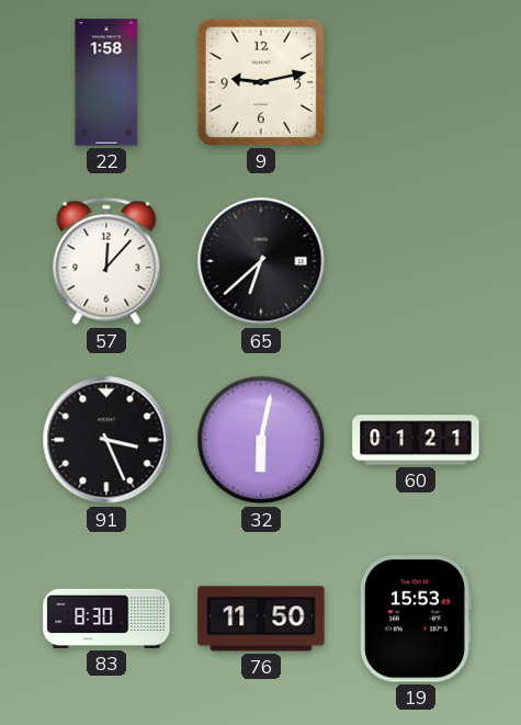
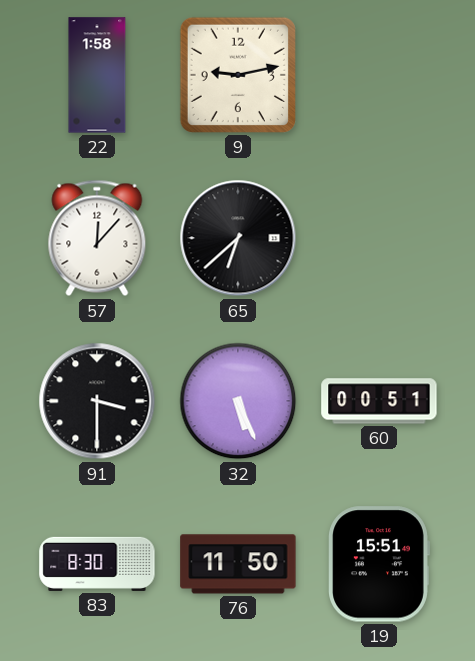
91: 3:26 -> 3:30
32: 6:02 -> 5:26
60: 01:21 -> 00:51
19: 15:53 -> 15:51
